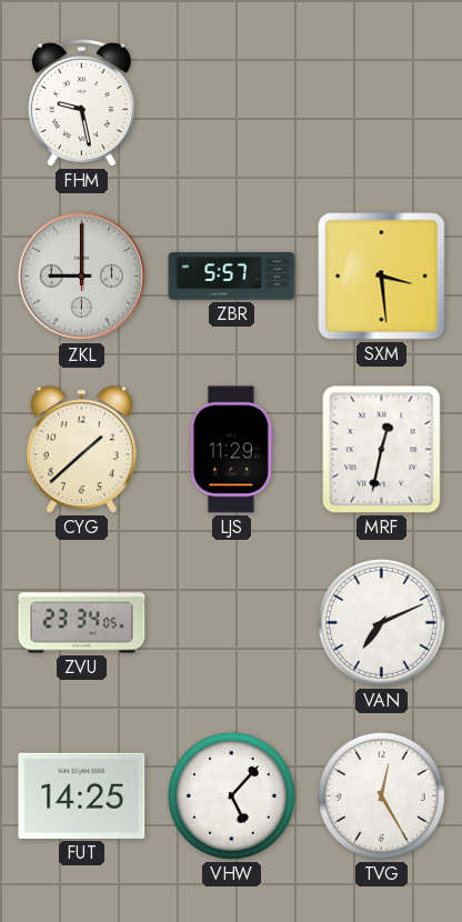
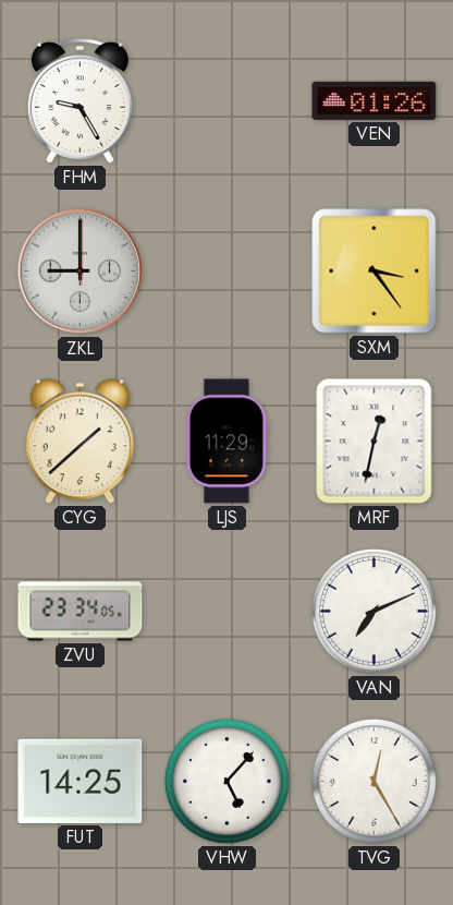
FHM: 9:28 -> 9:25
VEN: none -> 01:26
ZBR: 5:57 -> none
SXM: 3:29 -> 3:24
